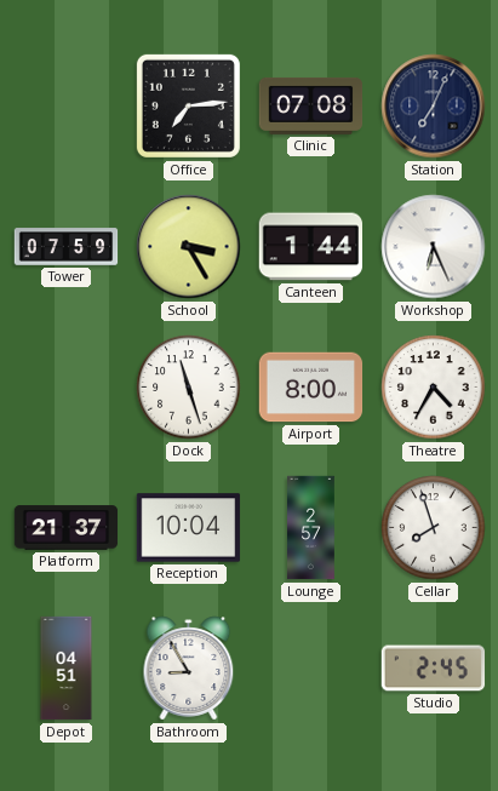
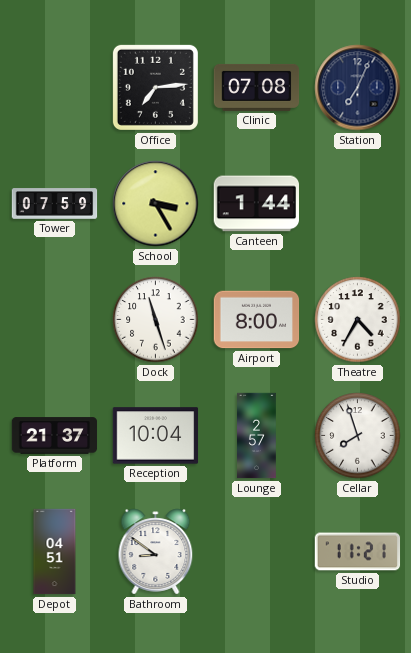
Workshop: 6:26 -> none
Bathroom: 8:55 -> 8:51
Studio: 2:45 -> 11:21
